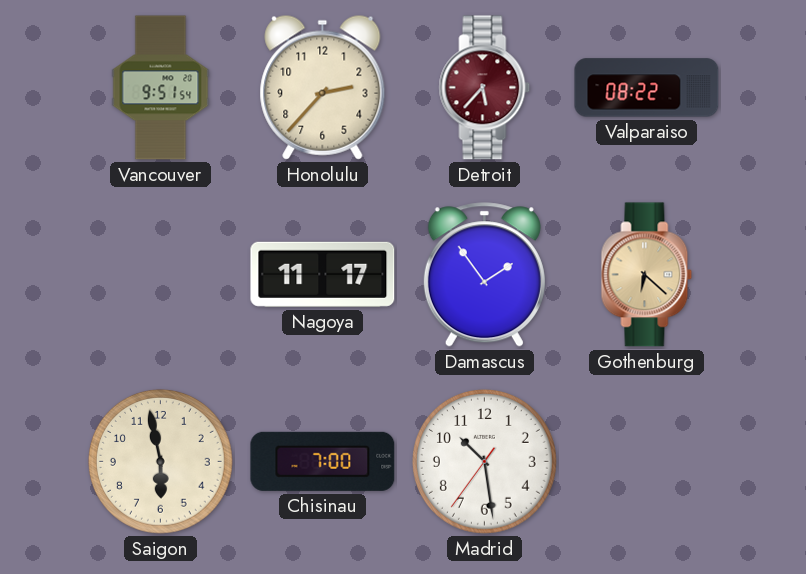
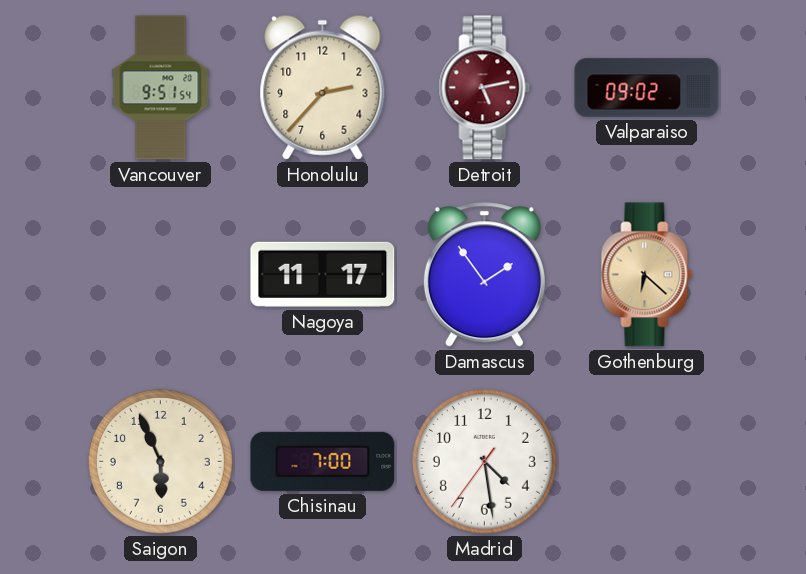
Detroit: 5:37 -> 5:13
Valparaiso: 08:22 -> 09:02
Saigon: 5:58 -> 5:56
Madrid: 10:28 -> 4:28
